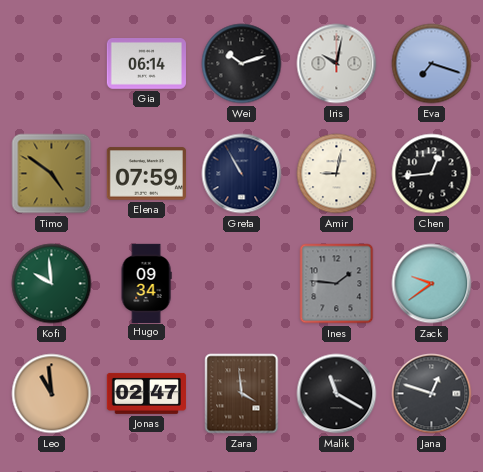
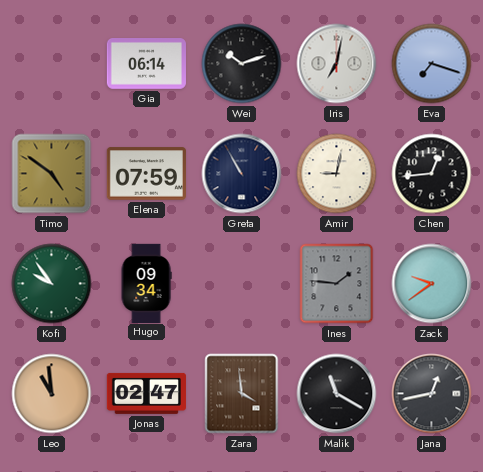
Iris: 10:02 -> 7:02
Kofi: 9:59 -> 9:54
Jana: 12:48 -> 12:43
